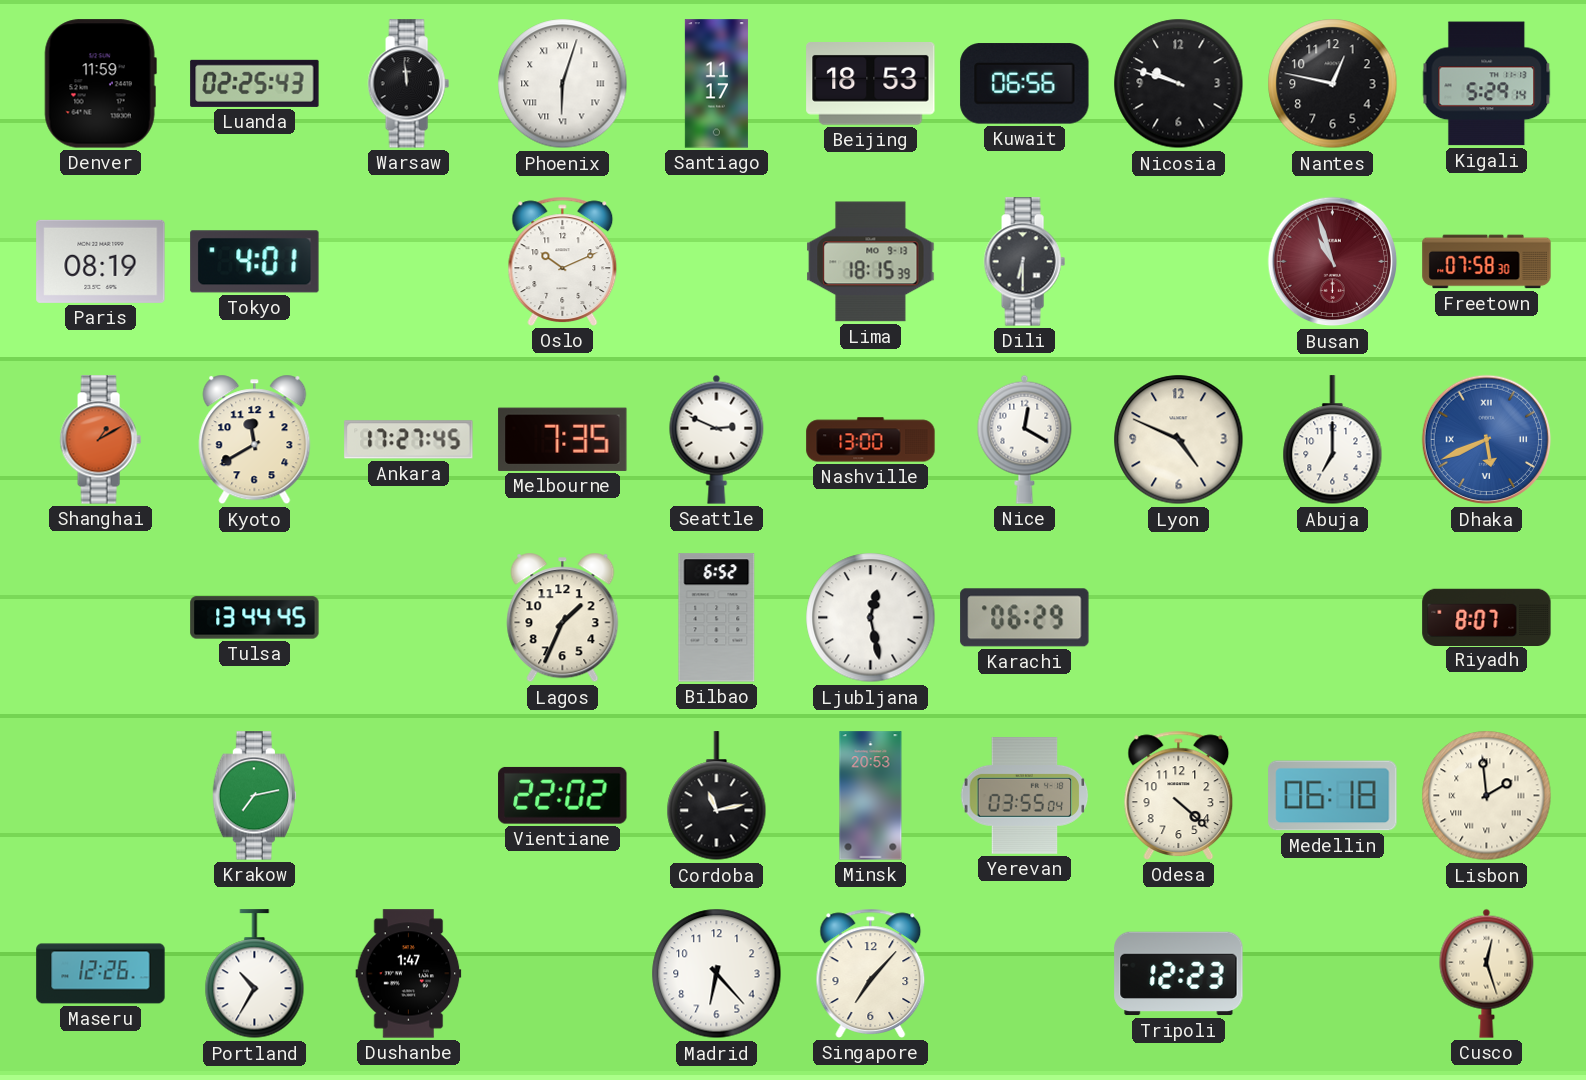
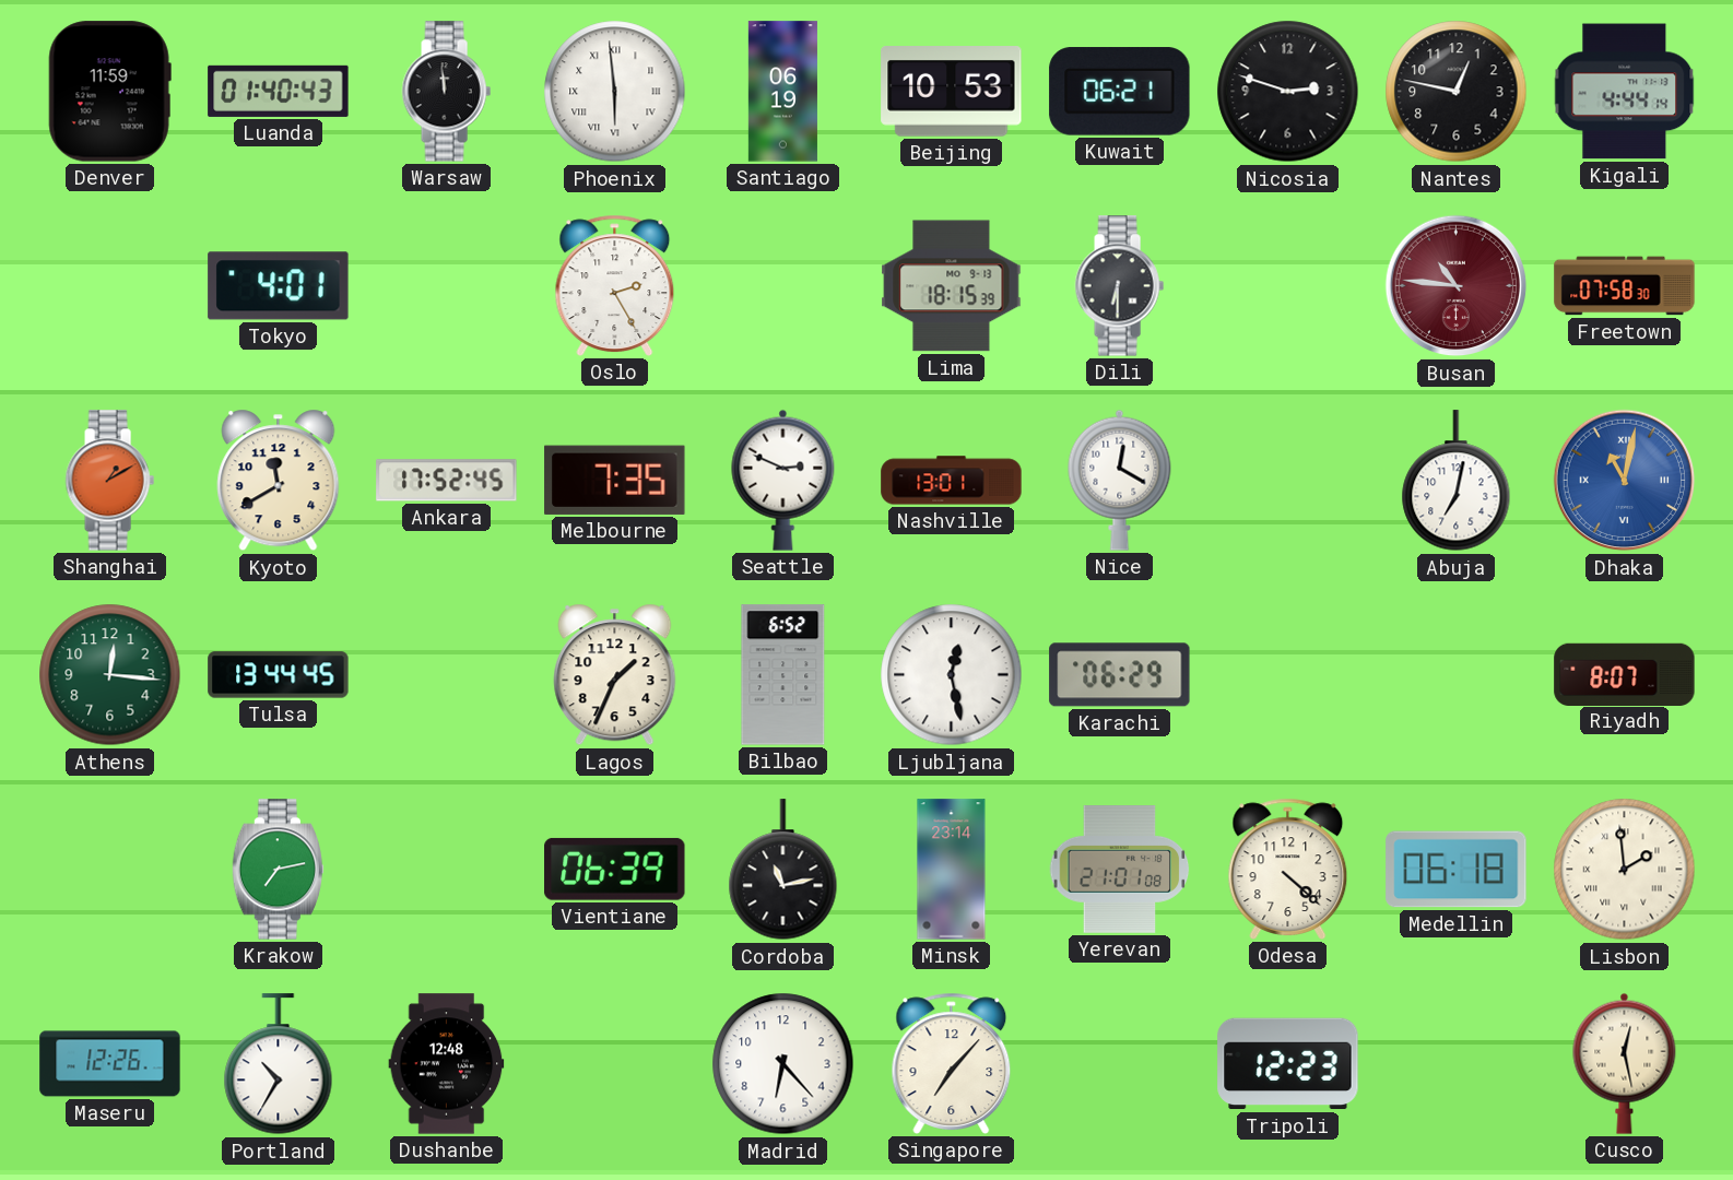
Luanda: 02:25 -> 01:40
Phoenix: 6:03 -> 5:59
Santiago: 11:17 -> 06:19
Beijing: 18:53 -> 10:53
Kuwait: 06:56 -> 06:21
Nicosia: 9:48 -> 2:48
Kigali: 5:29 -> 4:44
Paris: 08:19 -> none
Oslo: 10:11 -> 2:25
Busan: 10:57 -> 10:46
Ankara: 17:27 -> 17:52
Nashville: 13:00 -> 13:01
Lyon: 4:49 -> none
Abuja: 7:00 -> 7:02
Dhaka: 5:41 -> 11:02
Athens: none -> 12:16
Vientiane: 22:02 -> 06:39
Minsk: 20:53 -> 23:14
Yerevan: 03:55 -> 21:01
Dushanbe: 1:47 -> 12:48
Cusco: 12:27 -> 12:28
